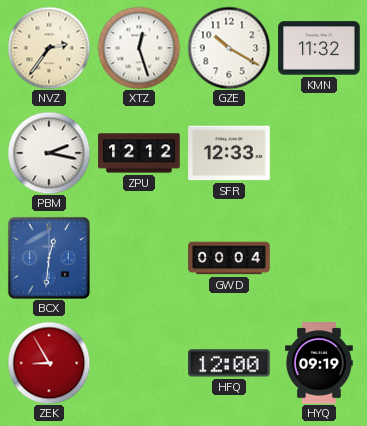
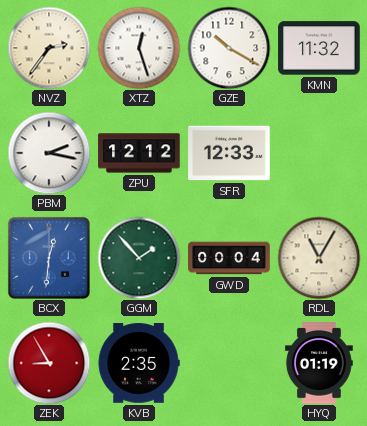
GGM: none -> 1:53
RDL: none -> 11:05
KVB: none -> 2:35
HFQ: 12:00 -> none
HYQ: 09:19 -> 01:19
